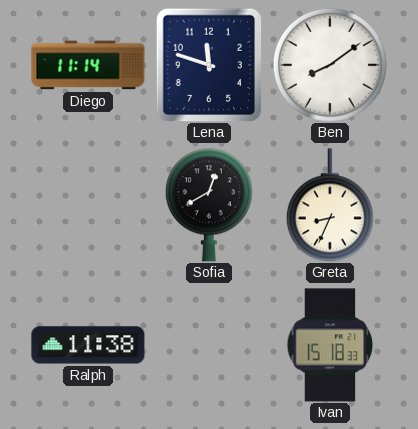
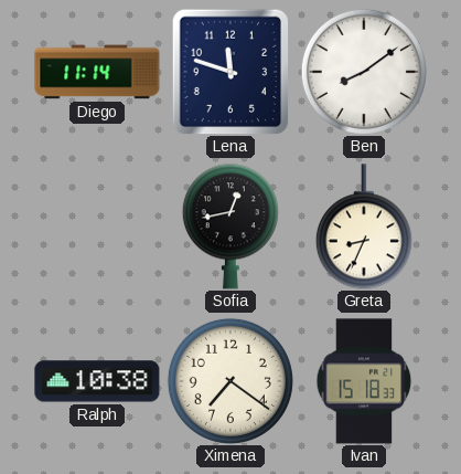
Sofia: 12:40 -> 12:43
Ralph: 11:38 -> 10:38
Ximena: none -> 7:21
